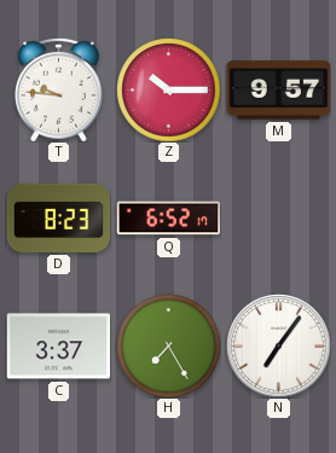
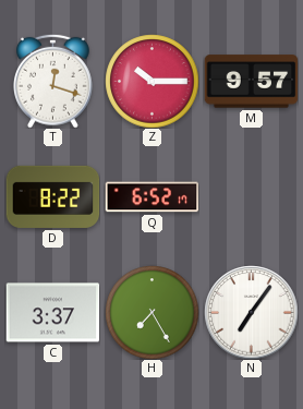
T: 9:46 -> 12:18
D: 8:23 -> 8:22
